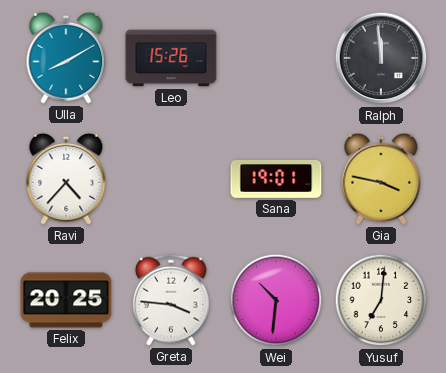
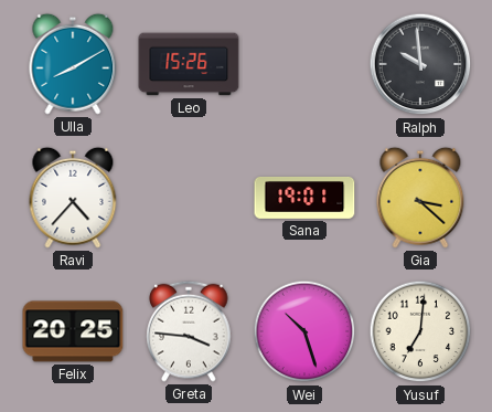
Ralph: 11:59 -> 9:59
Gia: 3:47 -> 3:22
Wei: 10:31 -> 10:27
